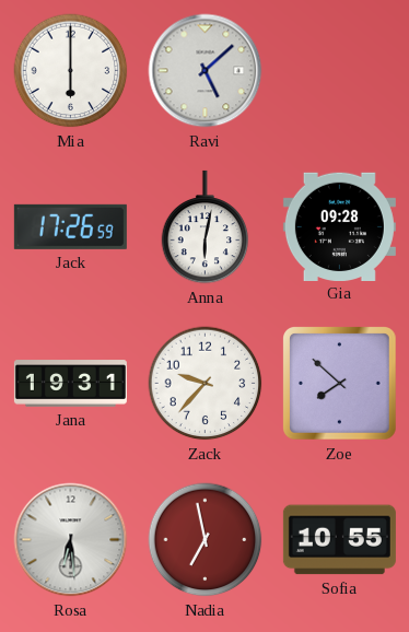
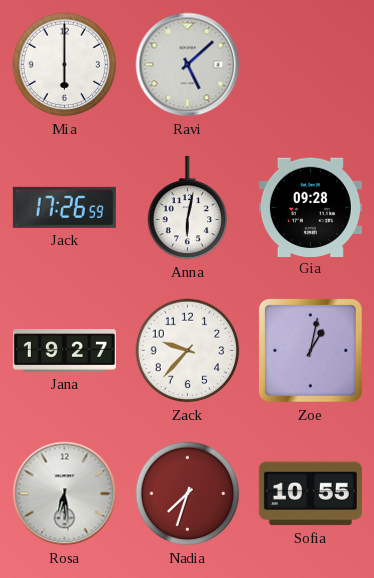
Jana: 19:31 -> 19:27
Zoe: 7:52 -> 1:02
Nadia: 6:58 -> 7:33
